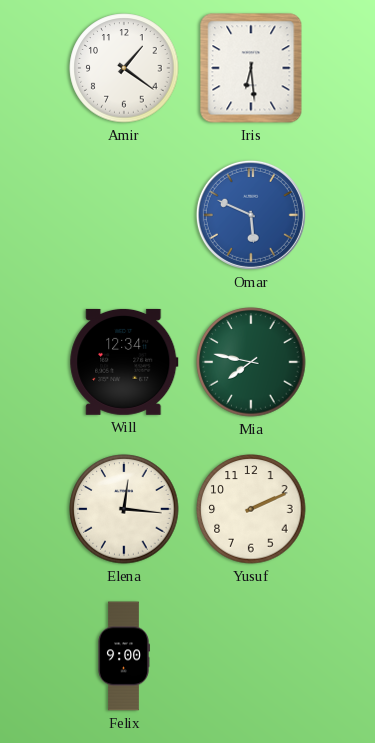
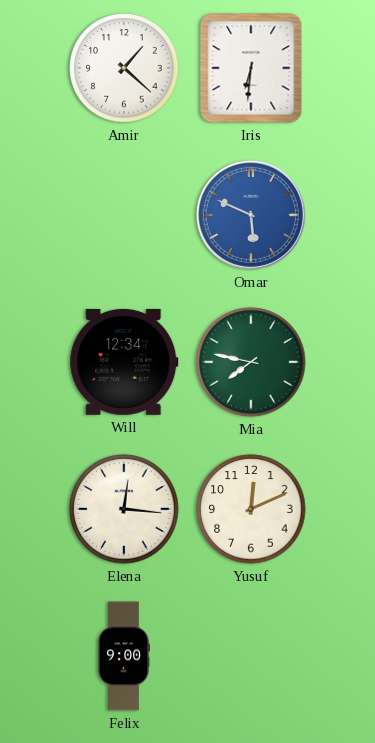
Amir: 1:21 -> 1:22
Iris: 6:29 -> 6:31
Yusuf: 2:11 -> 12:11
